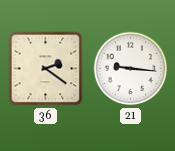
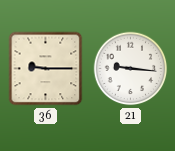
36: 2:21 -> 9:15
